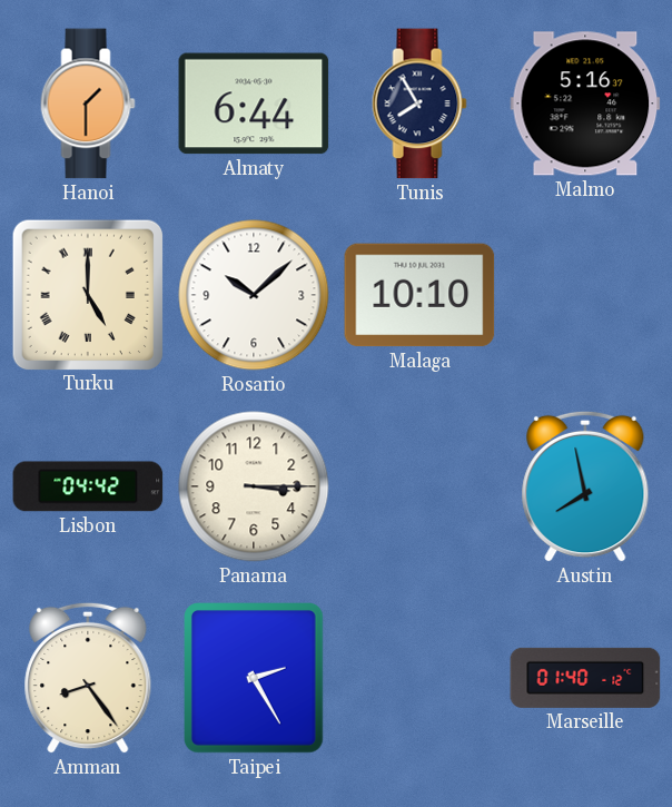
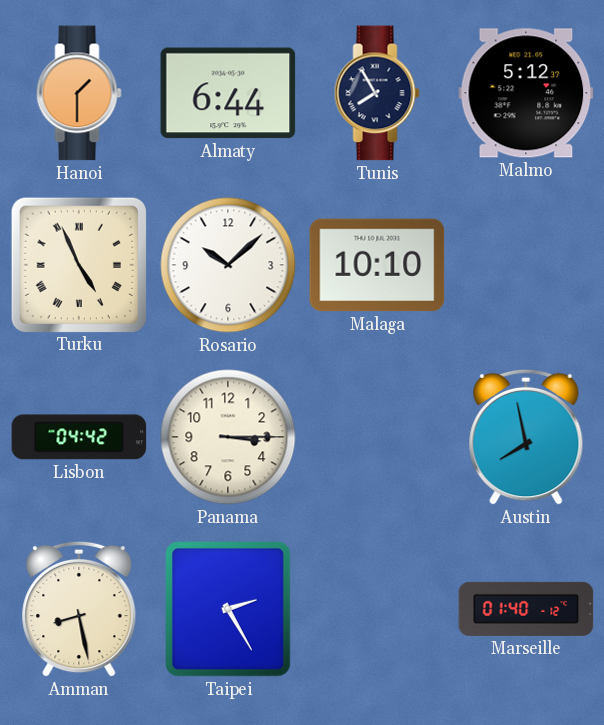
Malmo: 5:16 -> 5:12
Turku: 5:00 -> 4:56
Amman: 8:24 -> 8:28
